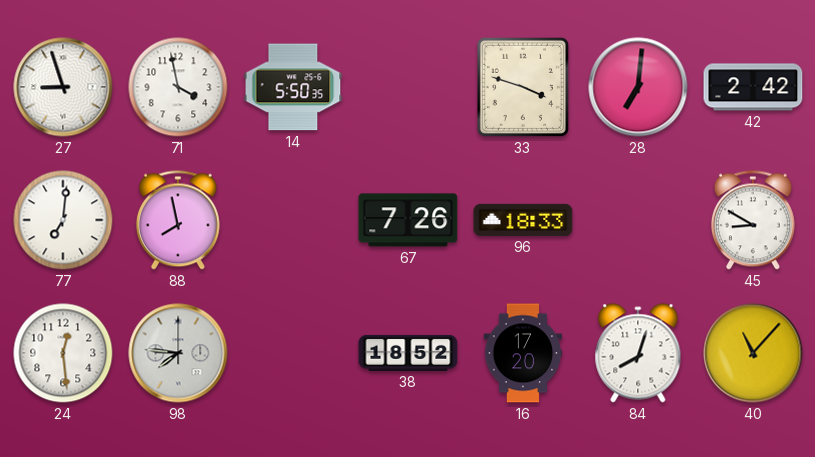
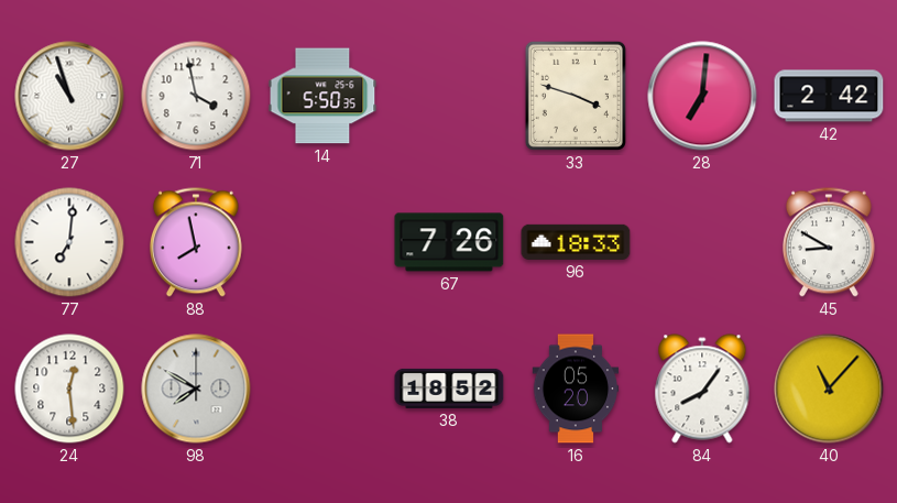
27: 8:57 -> 10:57
98: 7:46 -> 7:50
16: 17:20 -> 05:20
84: 8:03 -> 8:06
